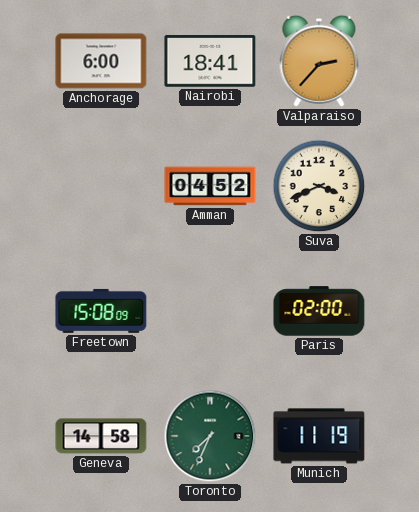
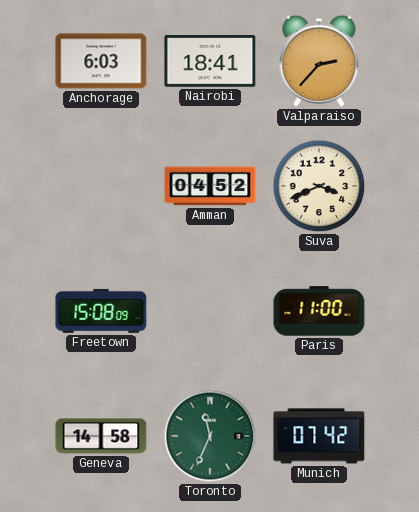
Anchorage: 6:00 -> 6:03
Paris: 02:00 -> 11:00
Toronto: 7:34 -> 11:34
Munich: 11:19 -> 07:42
